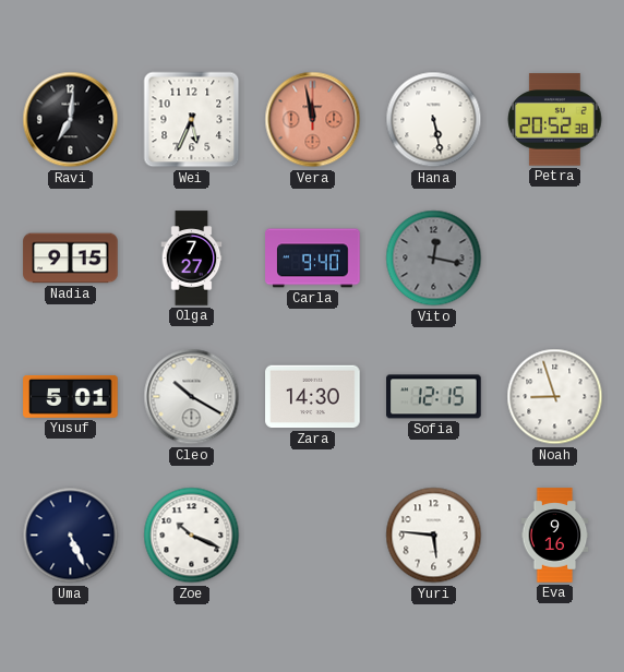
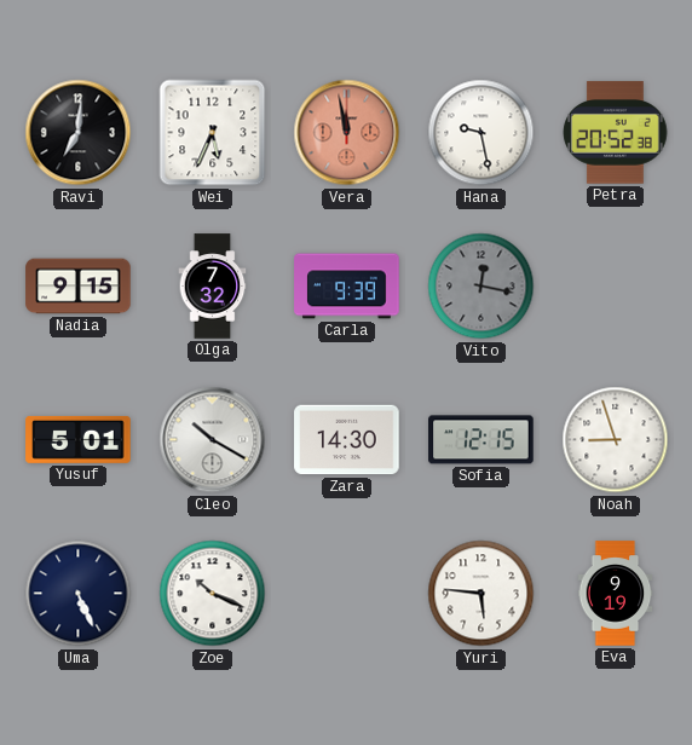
Hana: 5:28 -> 9:28
Olga: 7:27 -> 7:32
Carla: 9:40 -> 9:39
Eva: 9:16 -> 9:19
